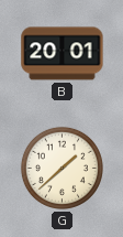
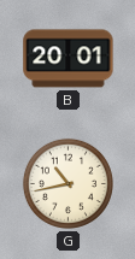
G: 1:38 -> 10:43
